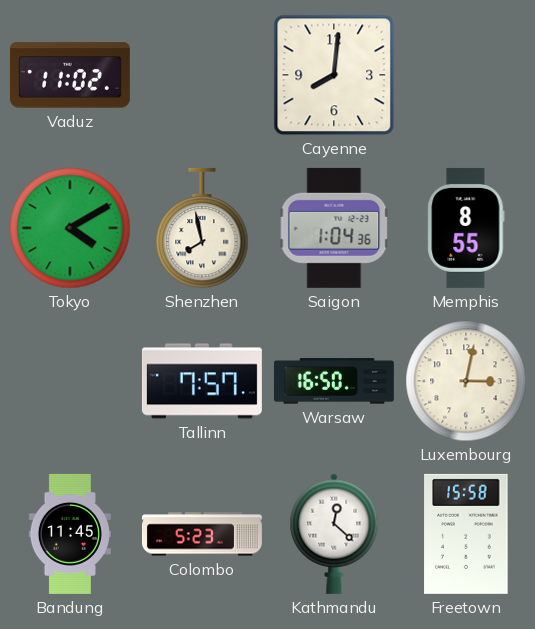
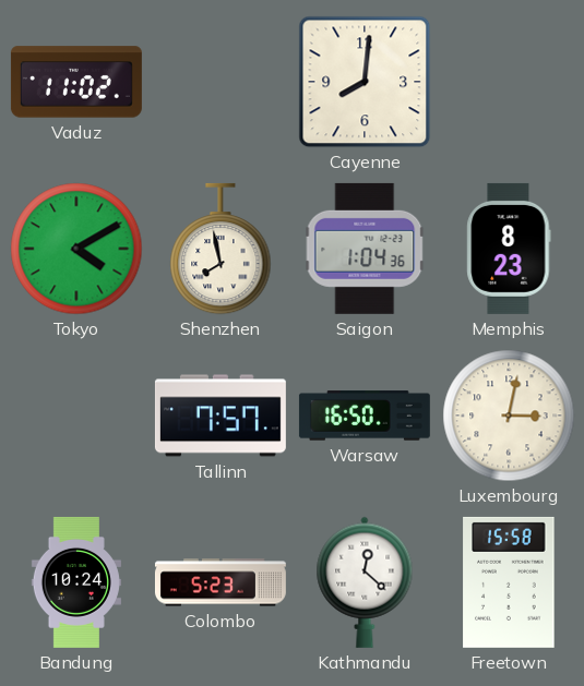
Memphis: 8:55 -> 8:23
Bandung: 11:45 -> 10:24
